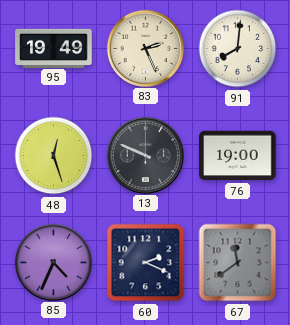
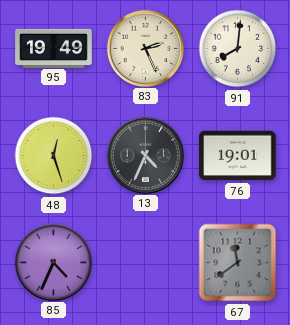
13: 9:49 -> 4:34
76: 19:00 -> 19:01
60: 2:19 -> none
